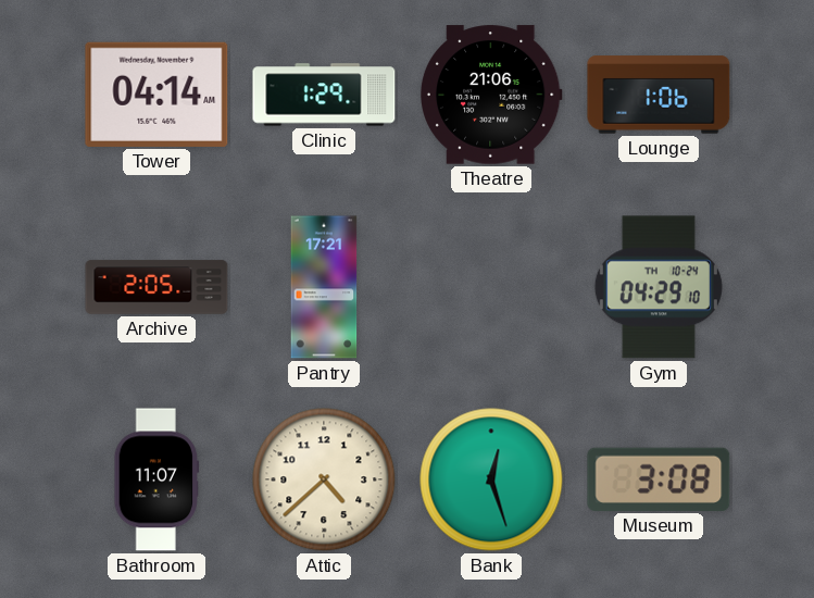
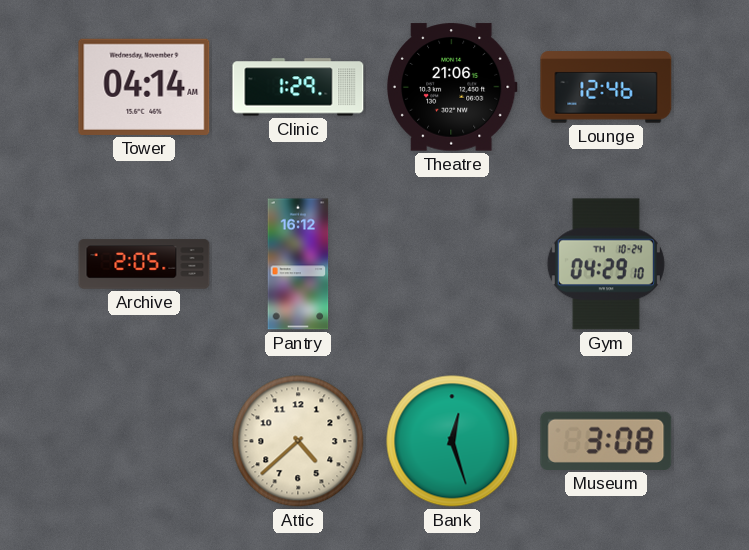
Lounge: 1:06 -> 12:46
Pantry: 17:21 -> 16:12
Bathroom: 11:07 -> none
